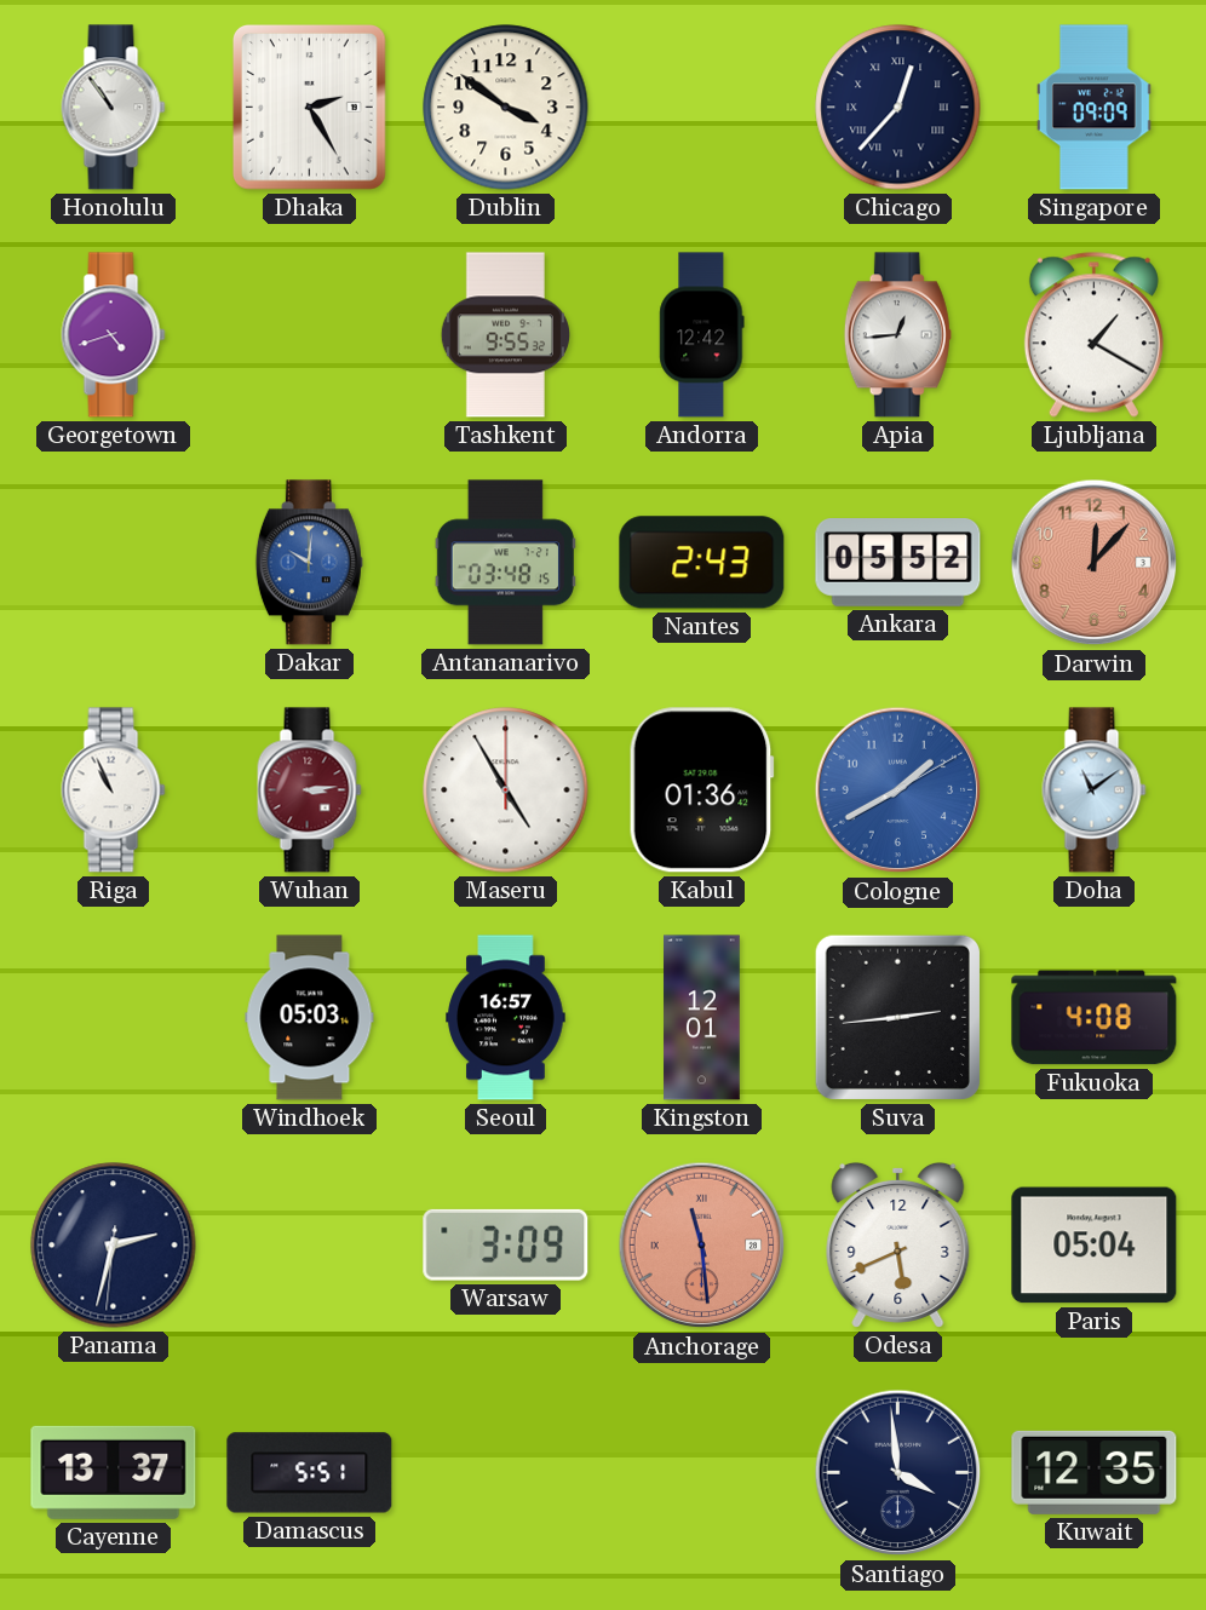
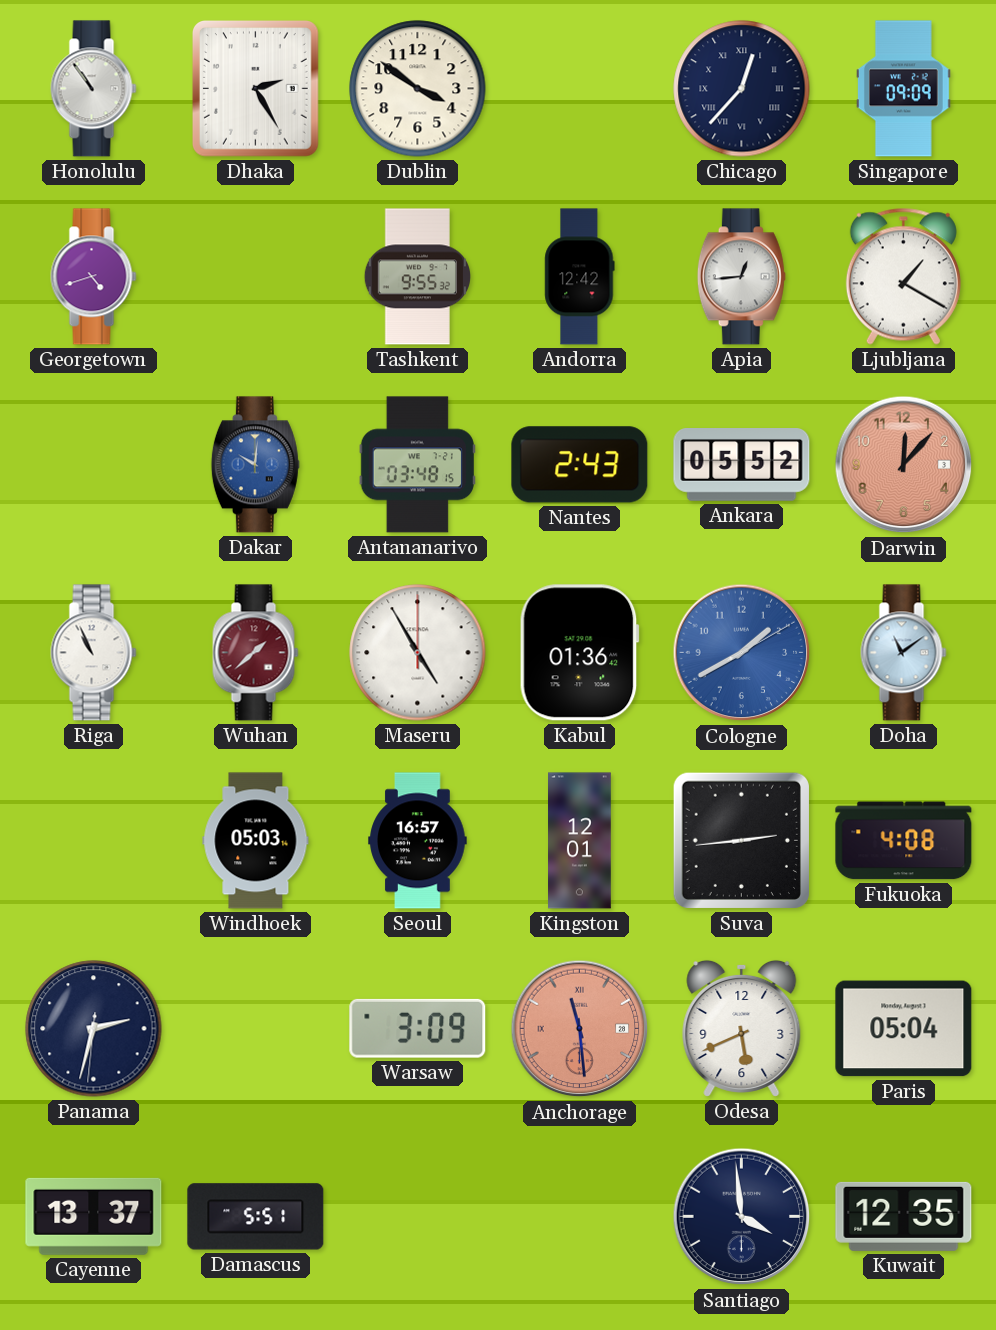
Wuhan: 3:14 -> 1:38
